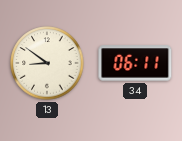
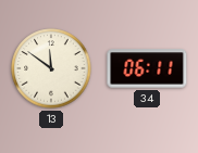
13: 8:51 -> 11:51
